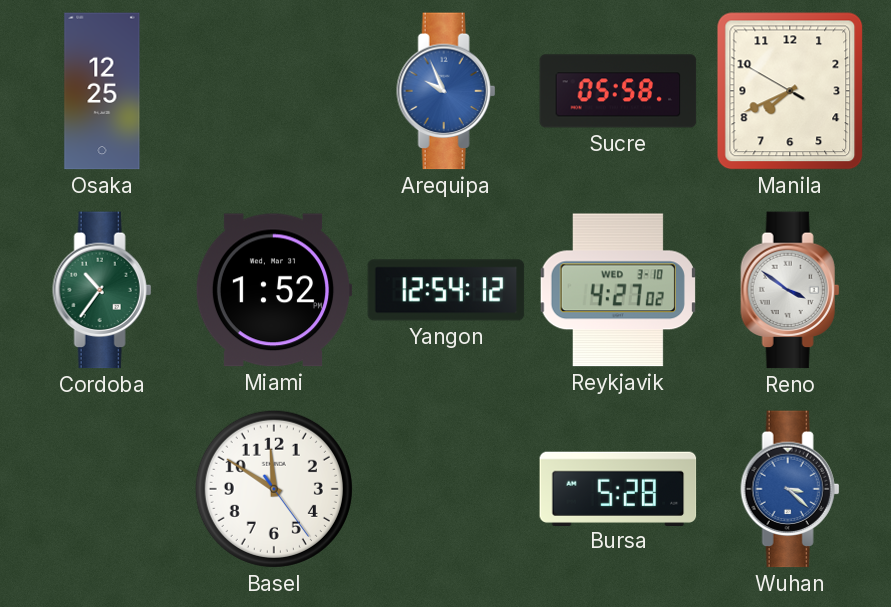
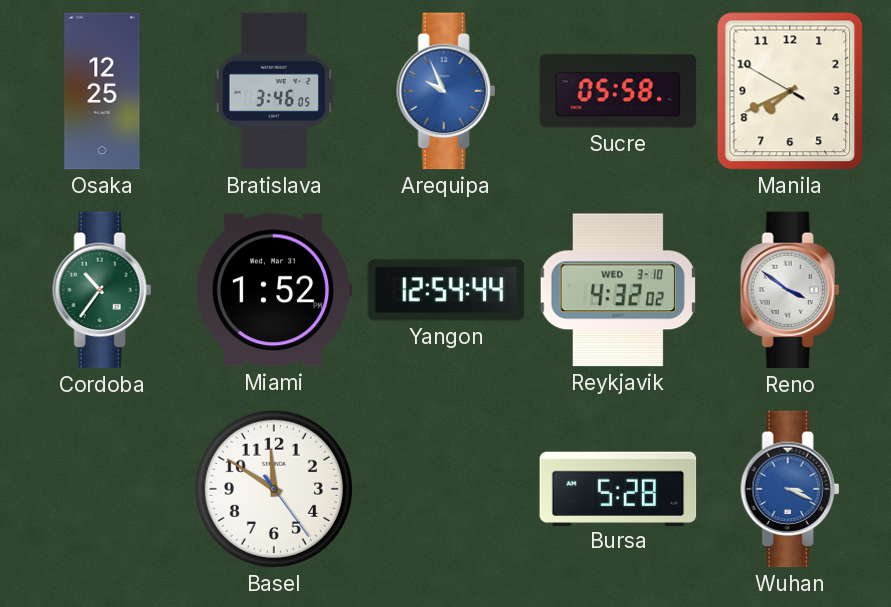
Bratislava: none -> 3:46
Yangon: 12:54:12 -> 12:54:44
Reykjavik: 4:27 -> 4:32
Wuhan: 3:22 -> 3:19
